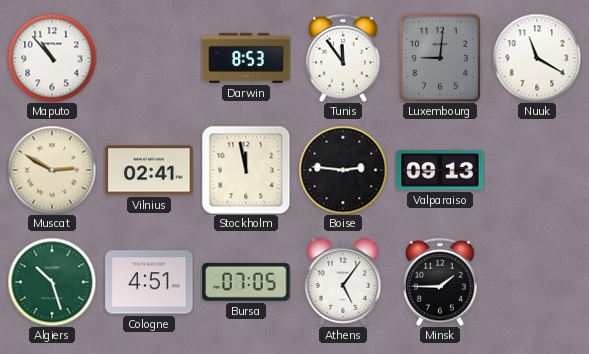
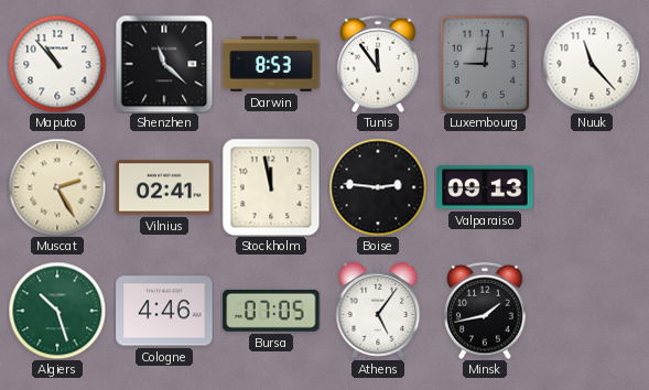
Shenzhen: none -> 11:22
Nuuk: 11:20 -> 11:23
Muscat: 2:50 -> 2:25
Cologne: 4:51 -> 4:46
Minsk: 1:45 -> 1:43
